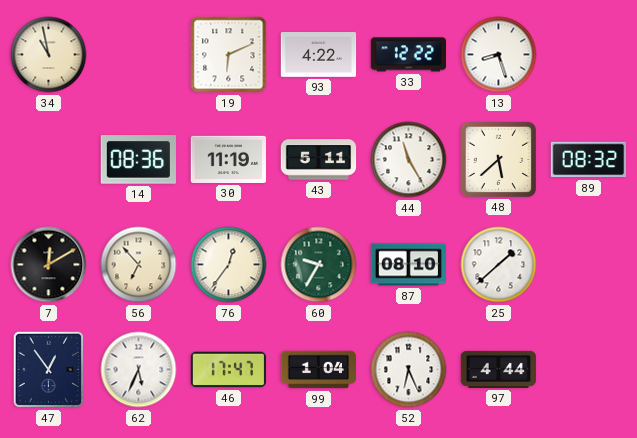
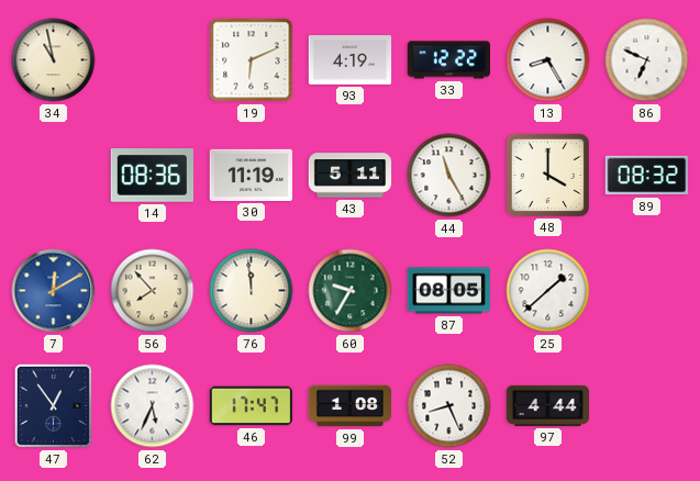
93: 4:22 -> 4:19
13: 8:27 -> 8:25
86: none -> 6:49
48: 5:38 -> 4:00
7 dial: black -> blue
56: 6:53 -> 7:53
76: 12:36 -> 11:59
87: 08:10 -> 08:05
99: 1:04 -> 1:08
52: 6:26 -> 8:26
